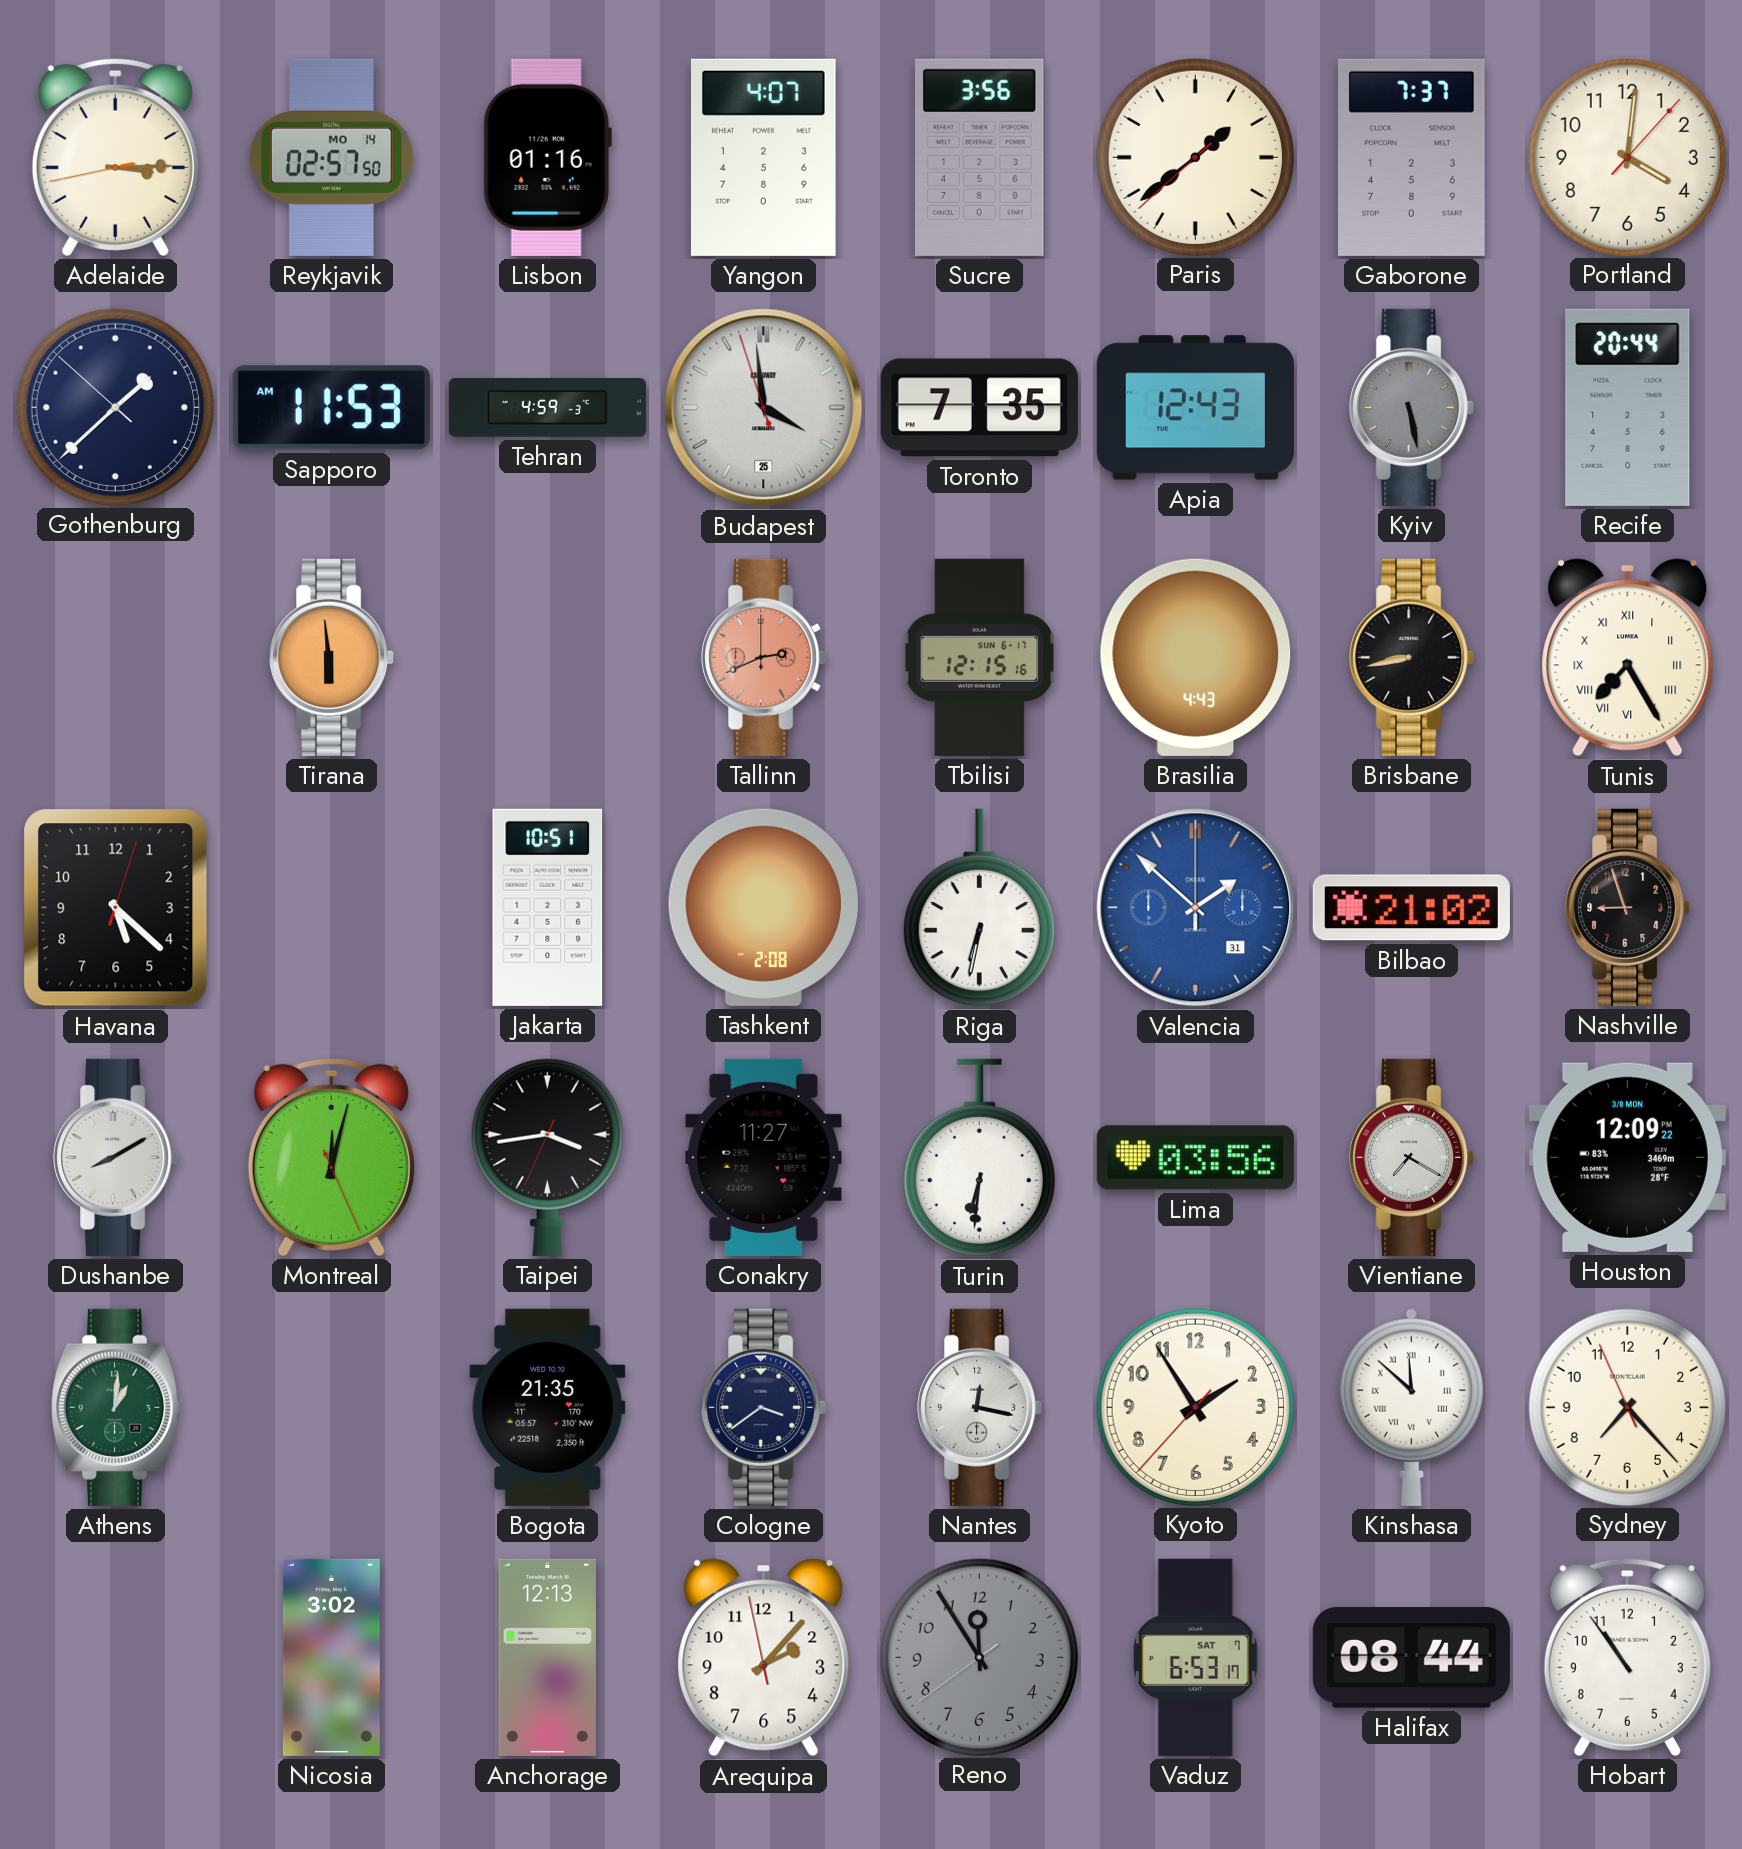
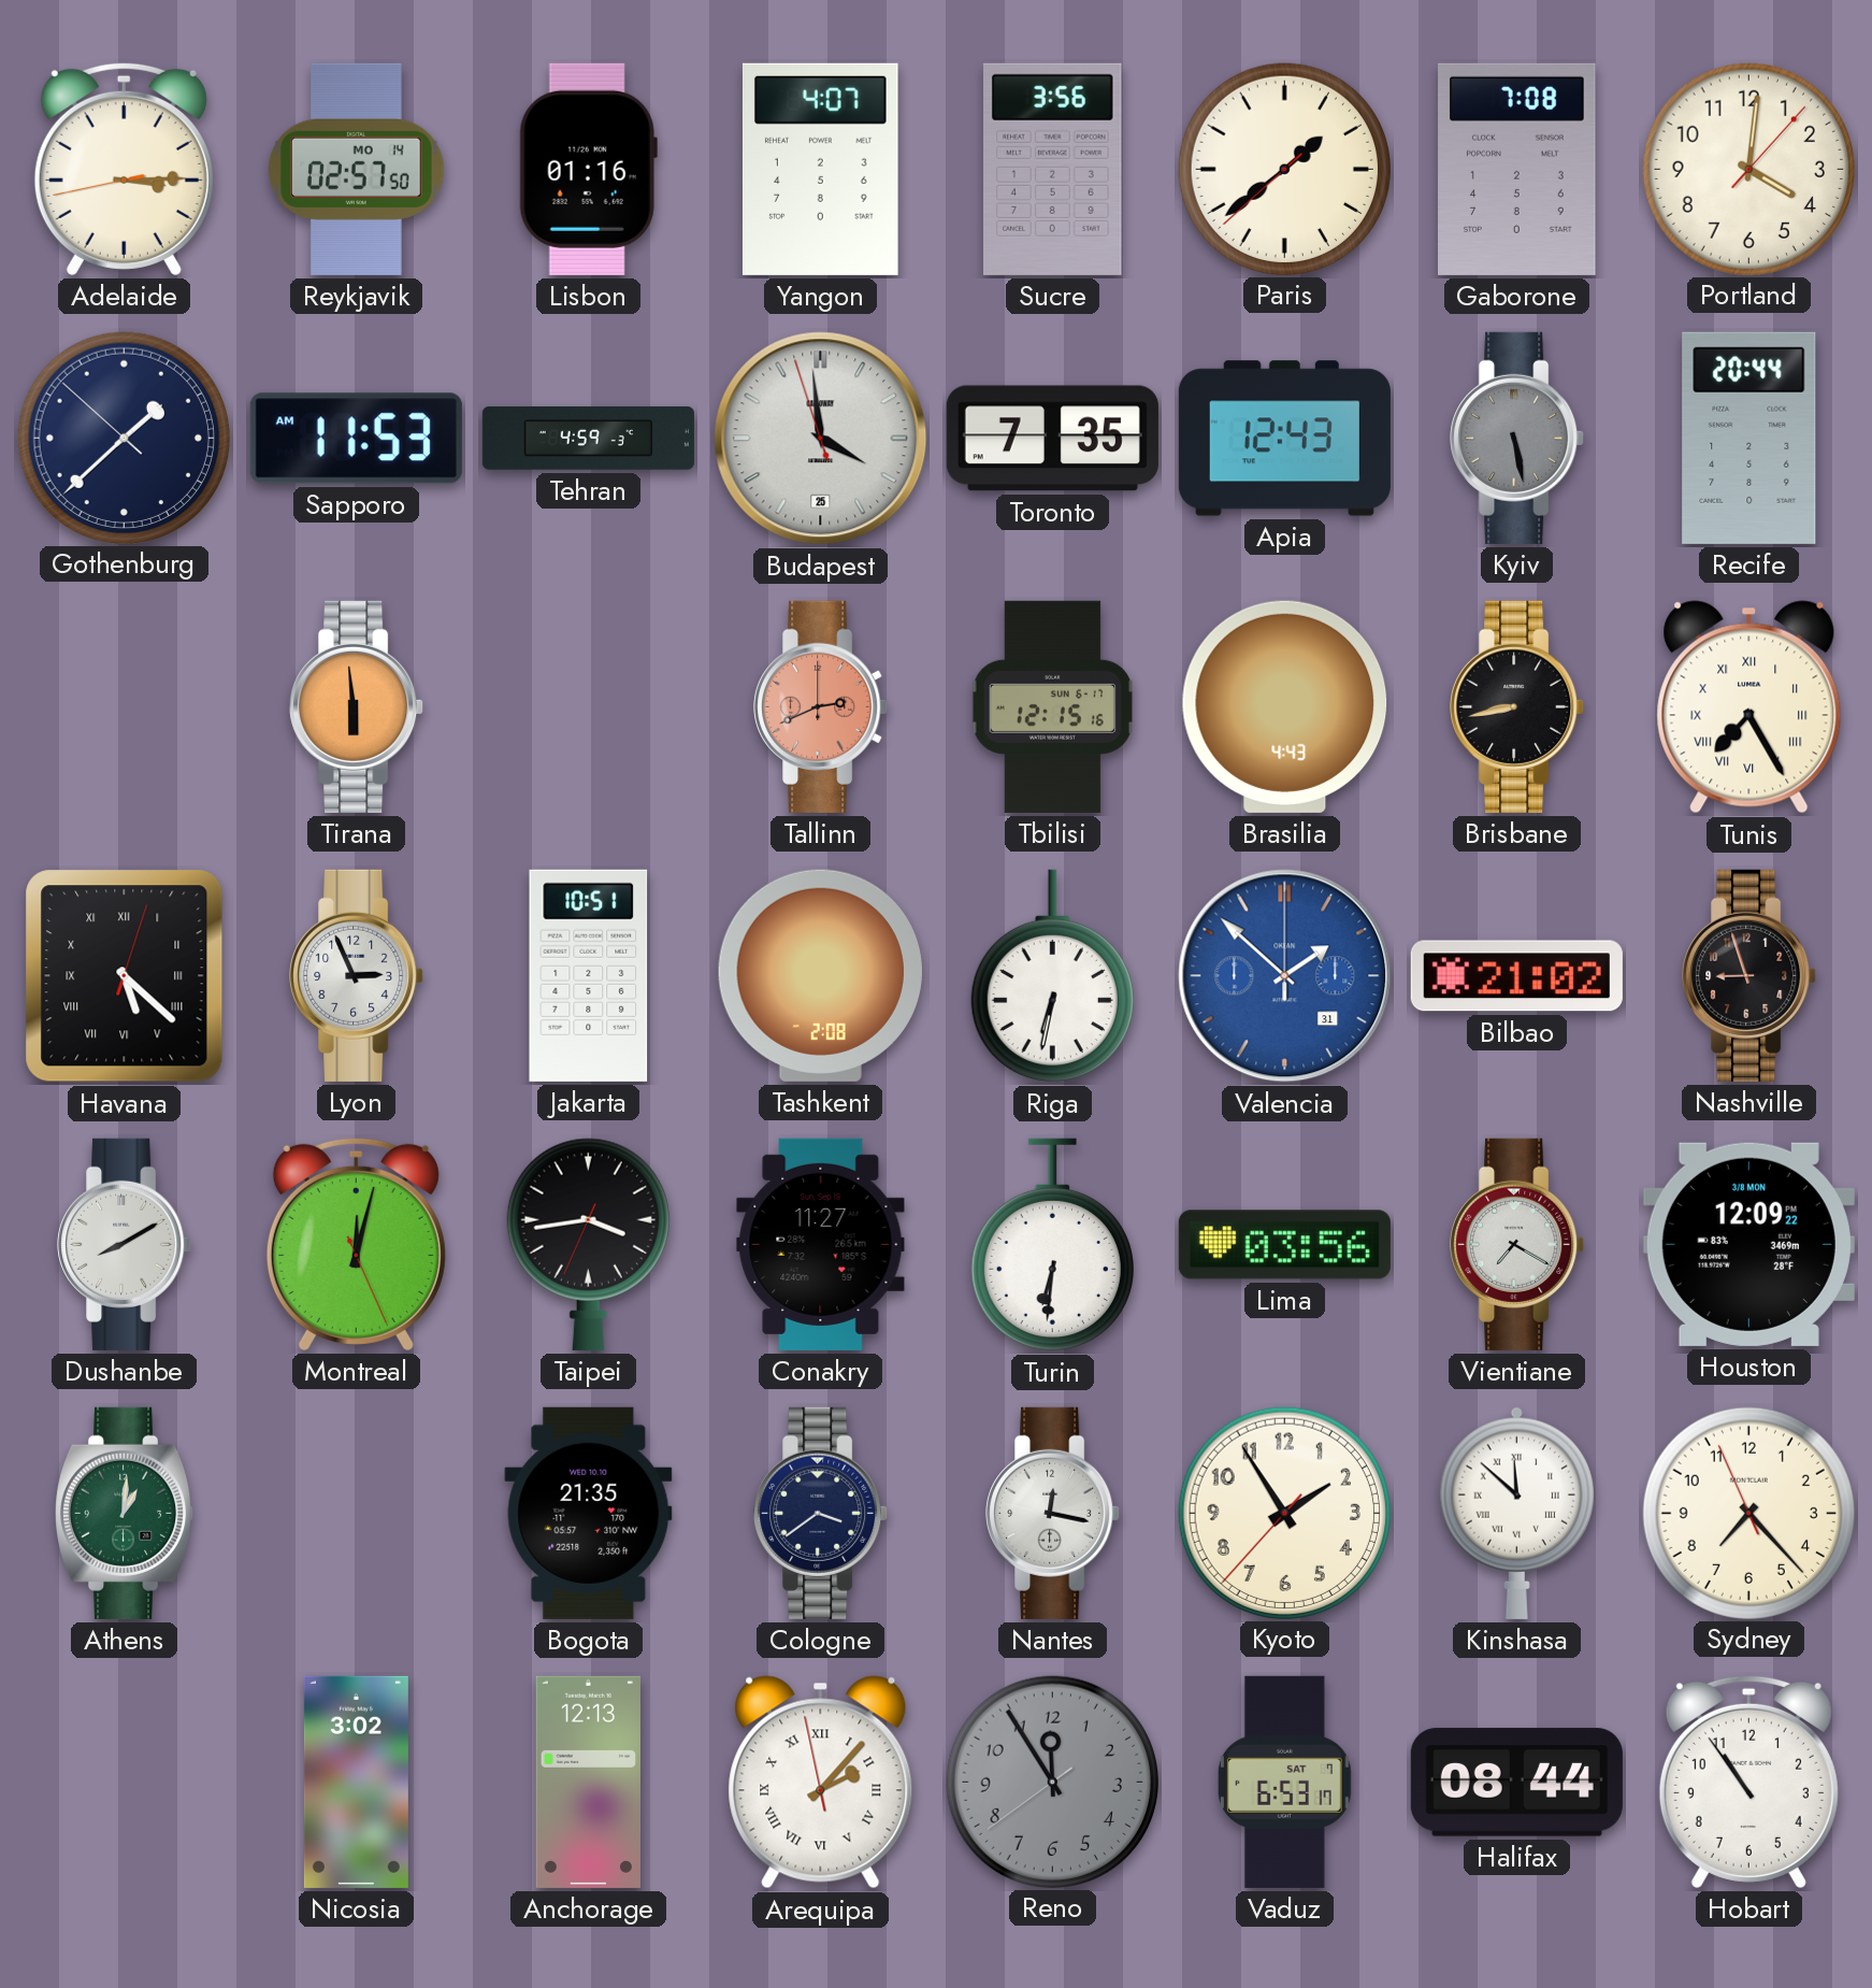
Gaborone: 7:37 -> 7:08
Havana numerals: Arabic -> Roman
Lyon: none -> 2:56
Arequipa numerals: Arabic -> Roman
